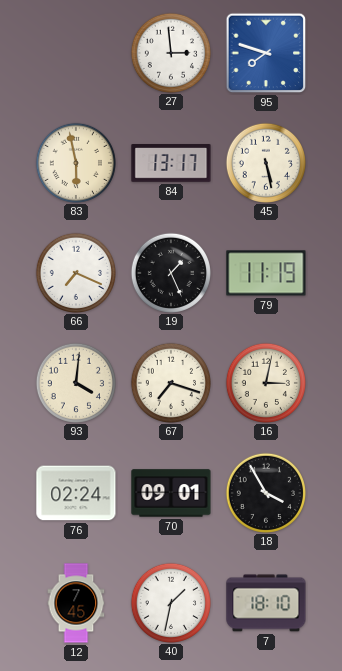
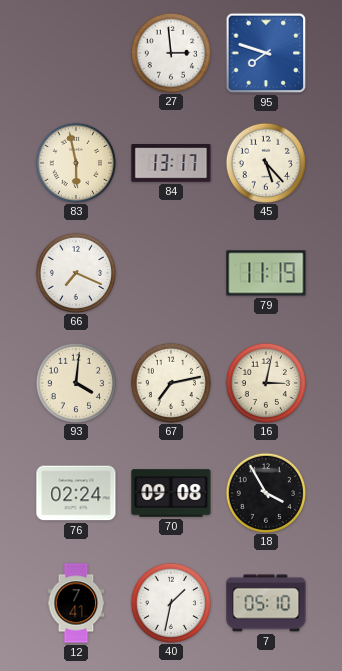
45: 5:28 -> 5:23
19: 1:26 -> none
67: 7:18 -> 7:13
70: 09:01 -> 09:08
12: 7:45 -> 7:41
7: 18:10 -> 05:10
